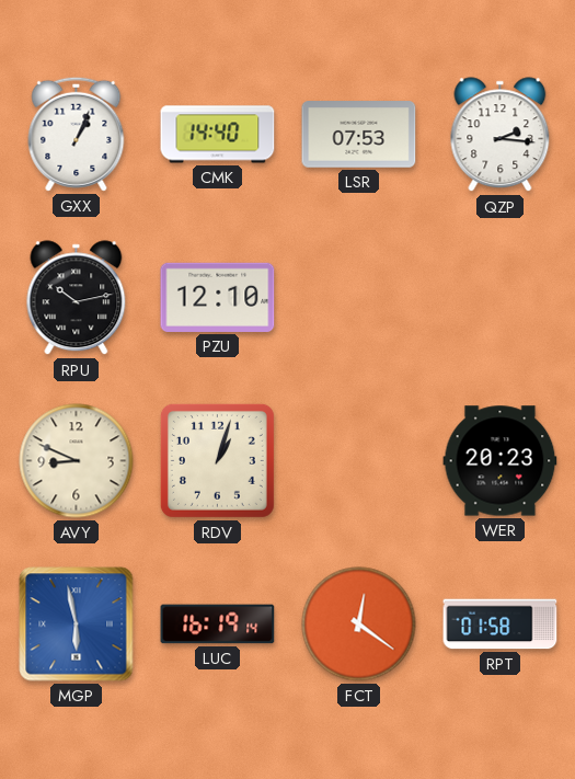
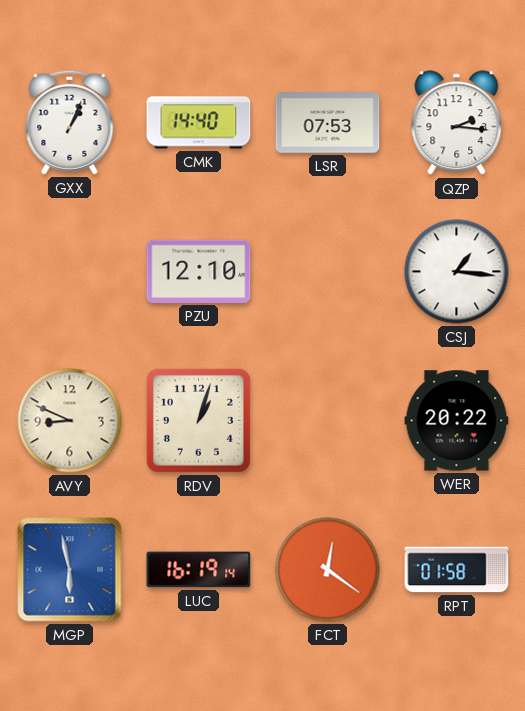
RPU: 10:13 -> none
CSJ: none -> 1:16
WER: 20:23 -> 20:22
